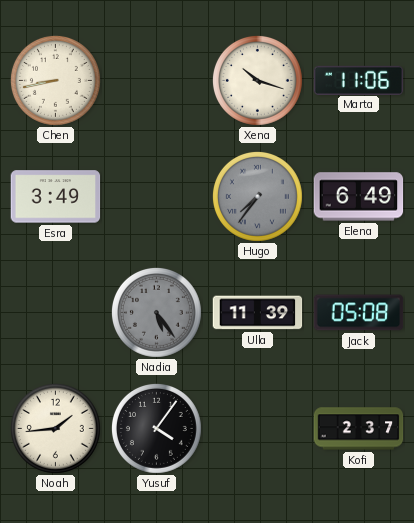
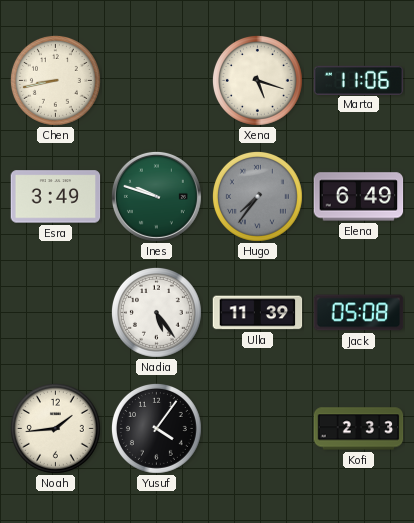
Xena: 10:18 -> 5:18
Ines: none -> 9:48
Nadia dial: grey -> white
Kofi: 2:37 -> 2:33
